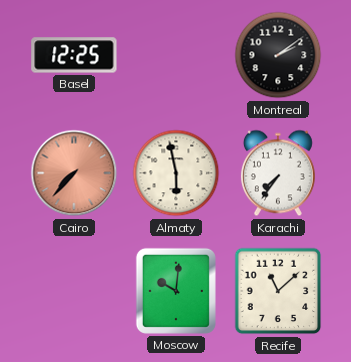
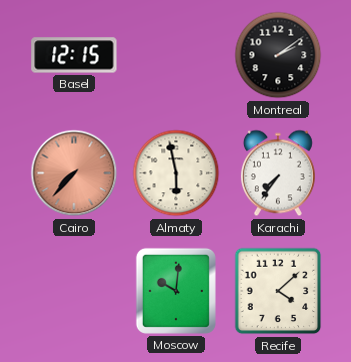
Basel: 12:25 -> 12:15
Recife: 11:08 -> 4:08
